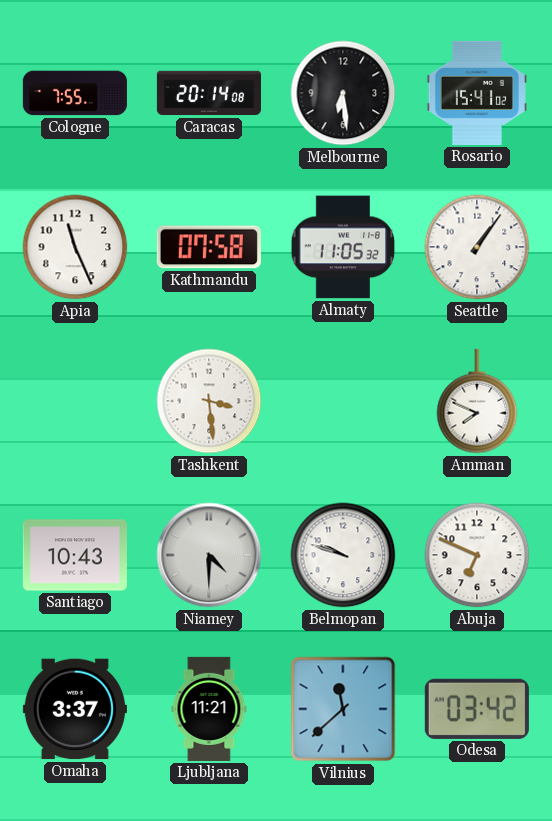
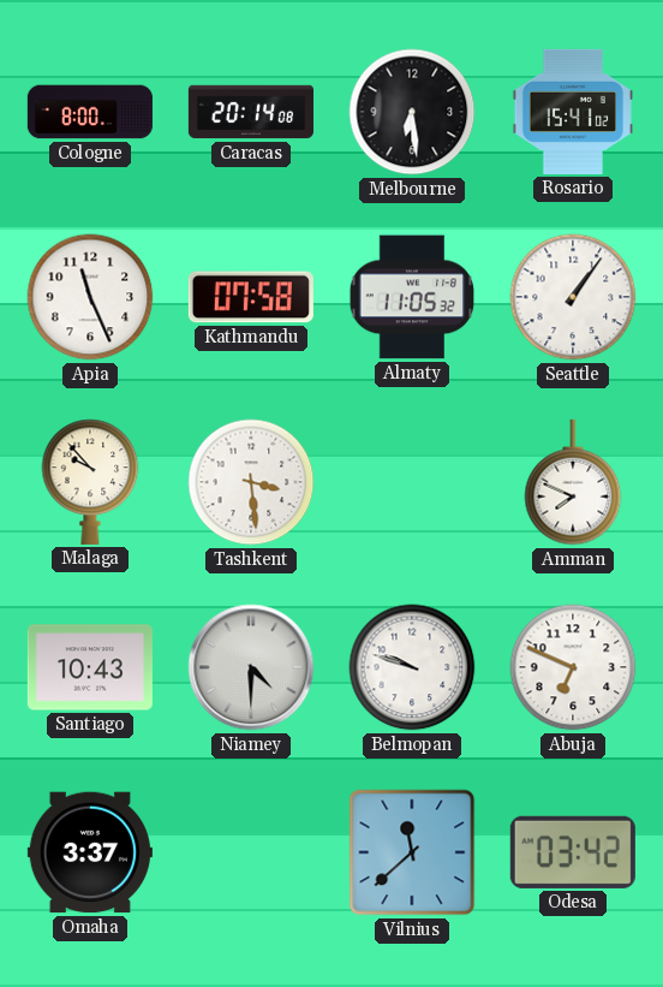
Cologne: 7:55 -> 8:00
Malaga: none -> 9:53
Ljubljana: 11:21 -> none
